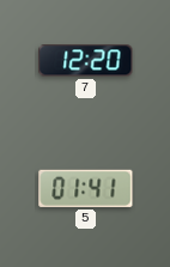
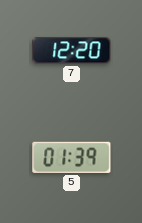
5: 01:41 -> 01:39
